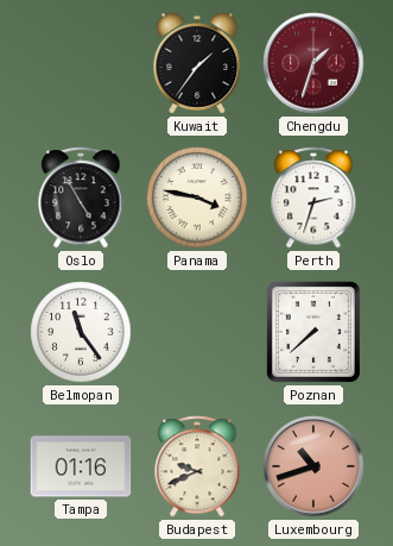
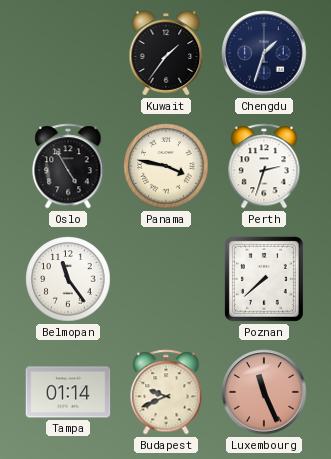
Chengdu dial: burgundy -> navy
Tampa: 01:16 -> 01:14
Luxembourg: 10:42 -> 11:26
